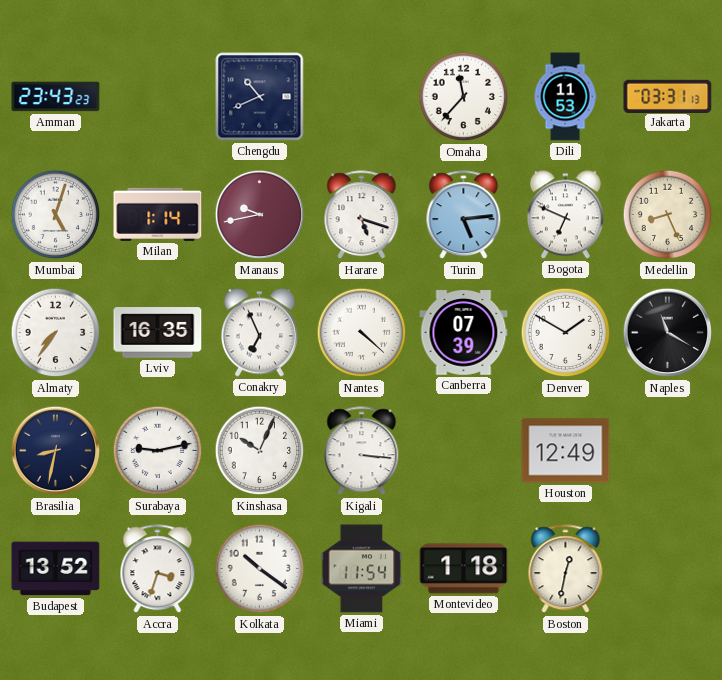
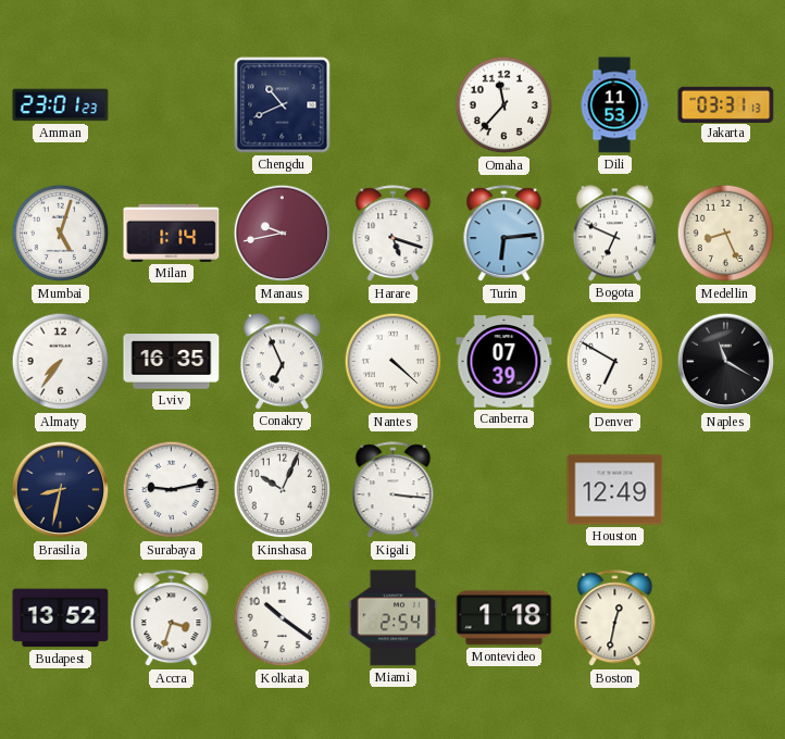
Amman: 23:43 -> 23:01
Turin: 5:14 -> 6:14
Denver: 1:50 -> 6:50
Miami: 11:54 -> 2:54
